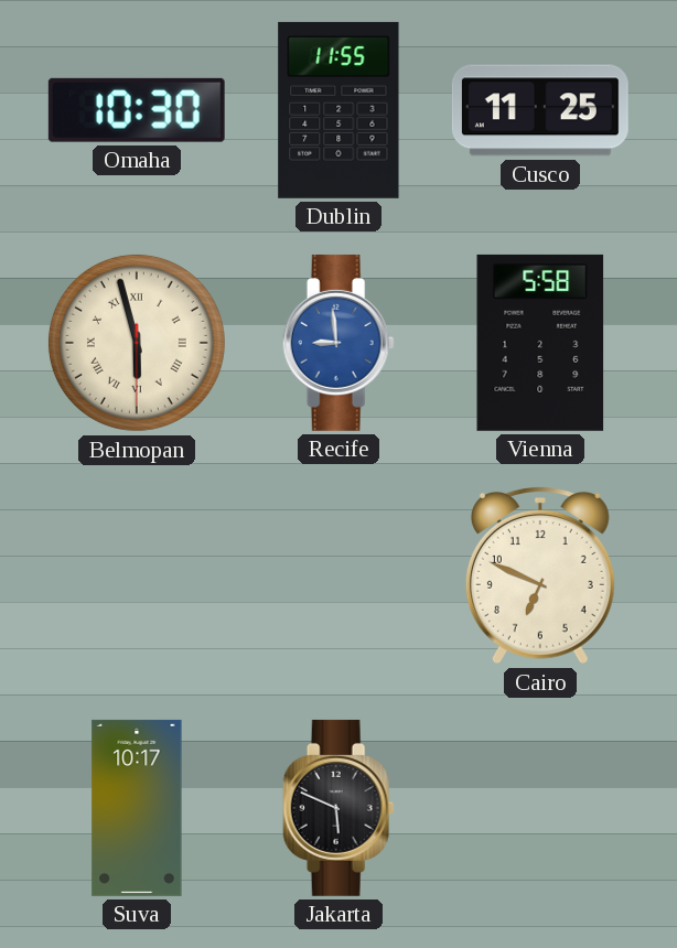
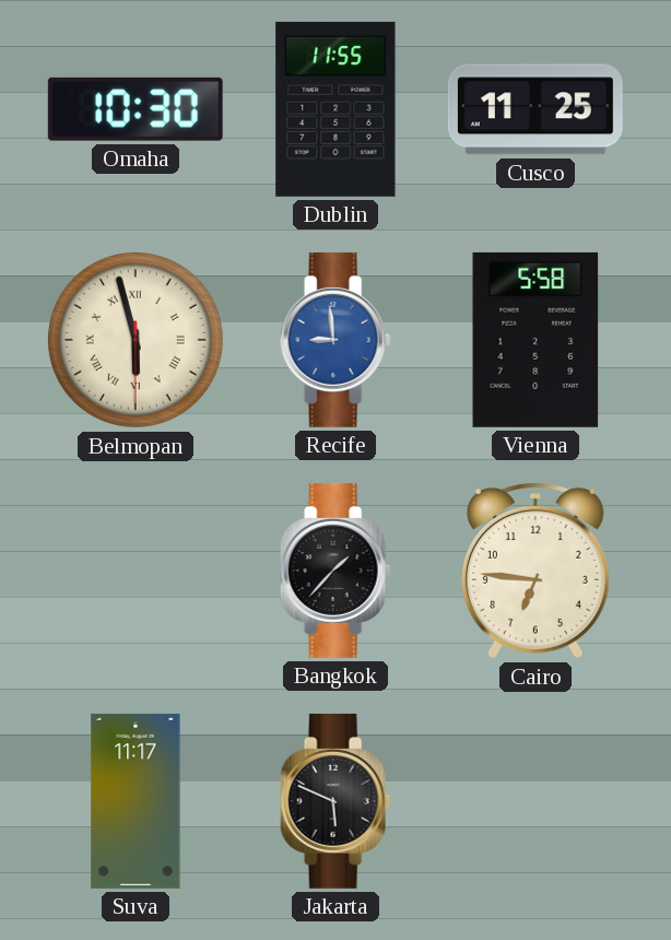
Bangkok: none -> 1:37
Cairo: 6:49 -> 6:46
Suva: 10:17 -> 11:17
